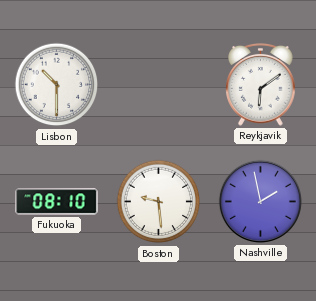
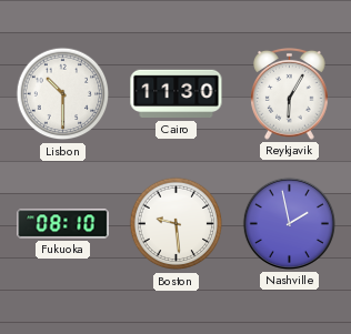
Cairo: none -> 11:30
Reykjavik: 6:09 -> 6:05
